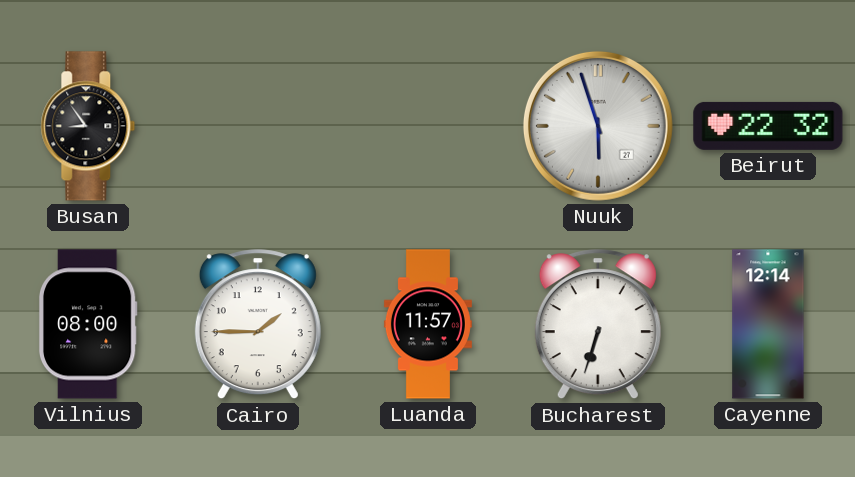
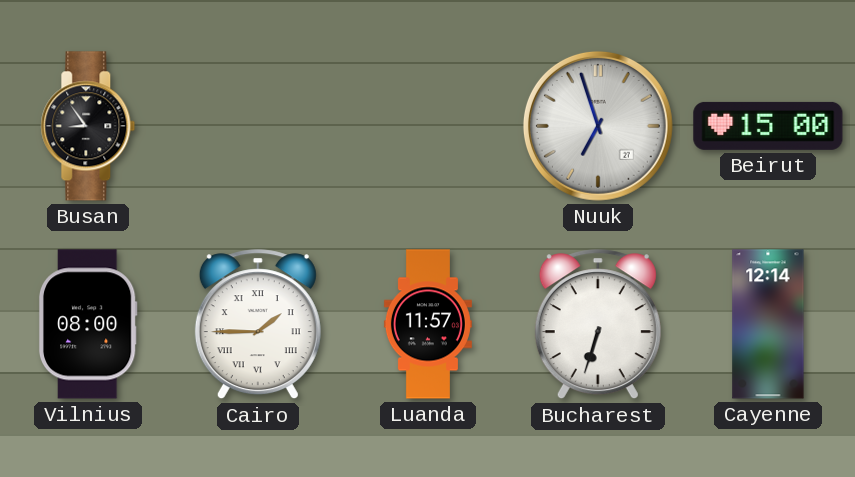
Nuuk: 5:57 -> 6:57
Beirut: 22:32 -> 15:00
Cairo numerals: Arabic -> Roman
